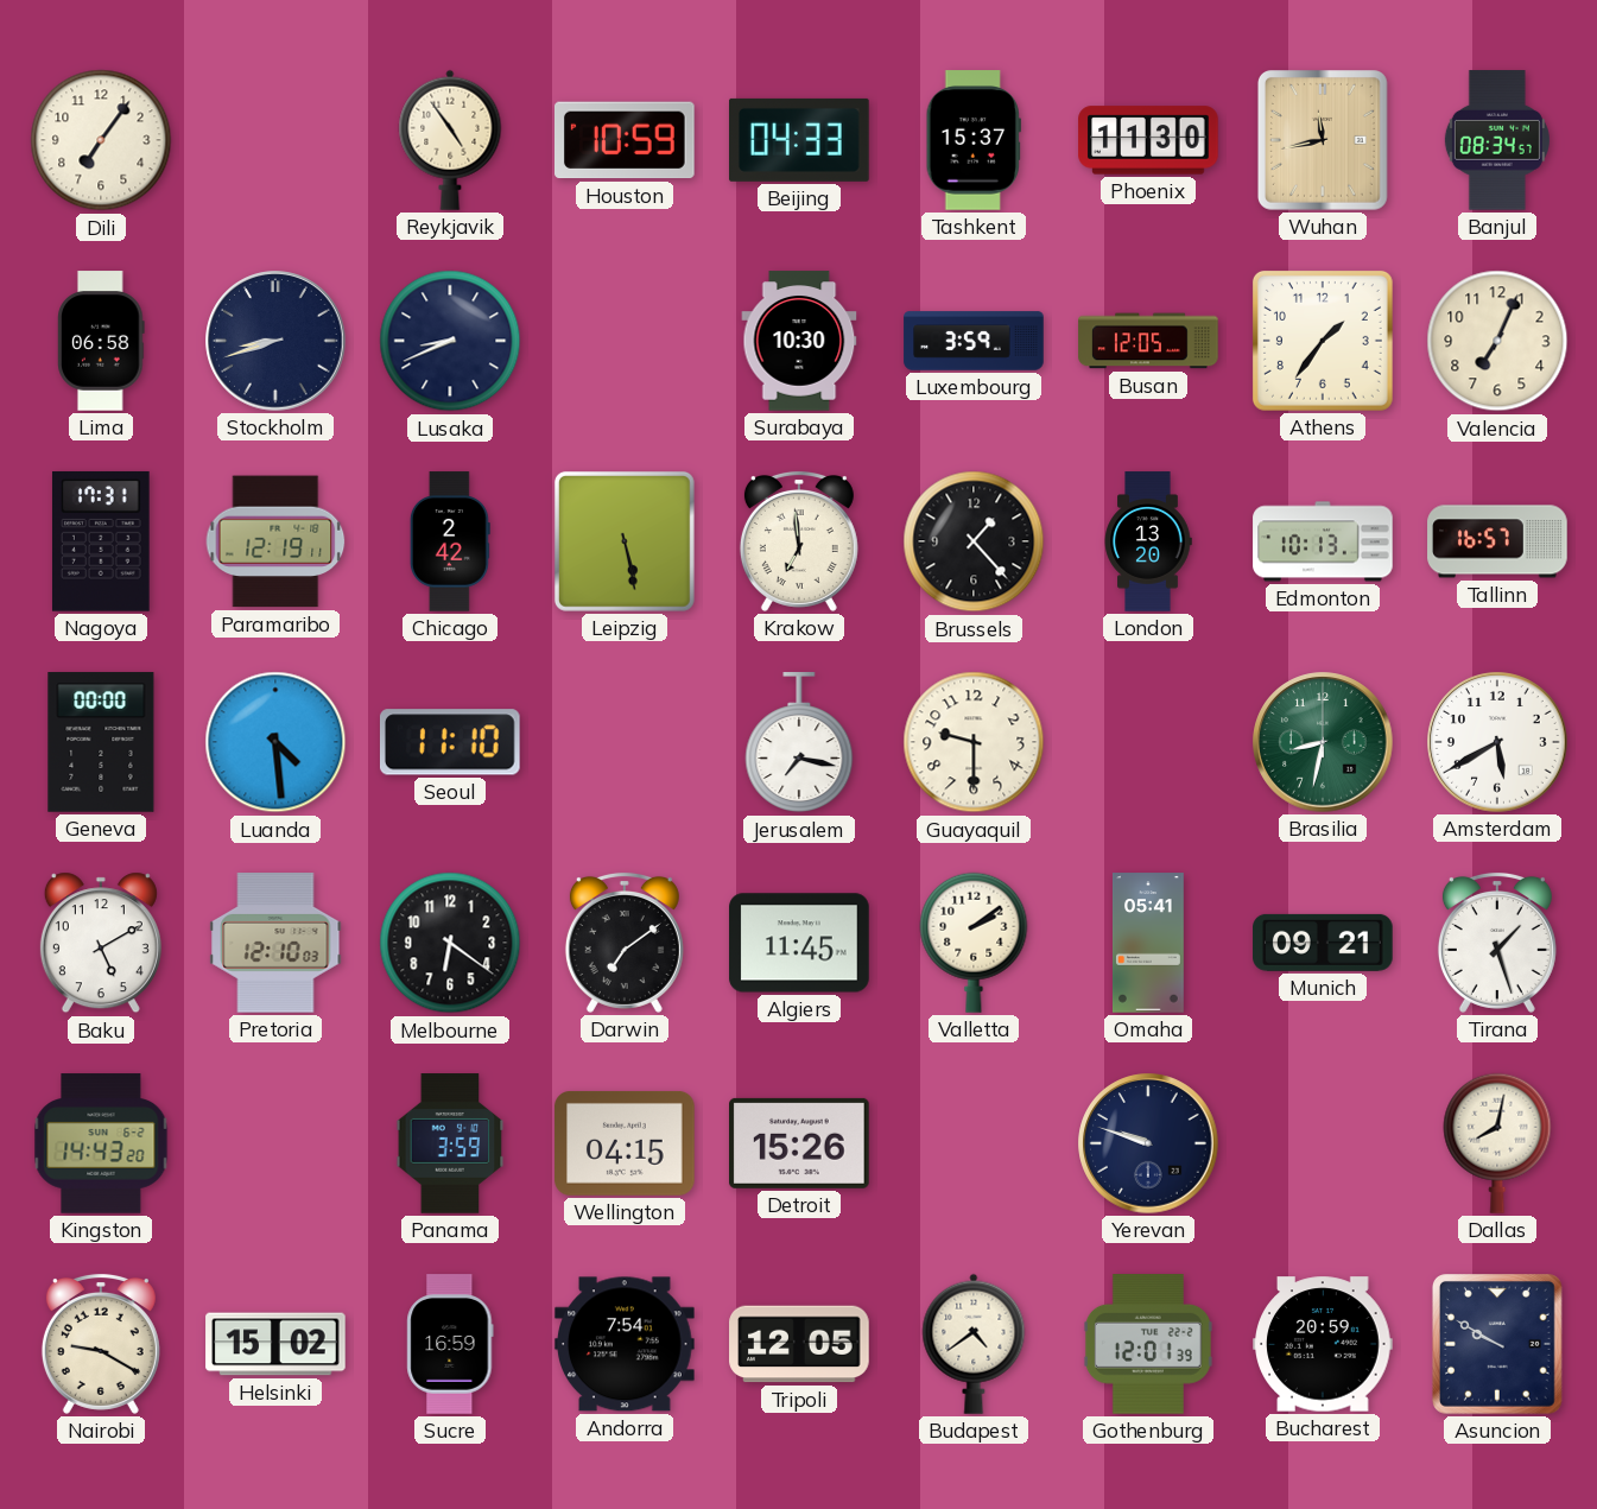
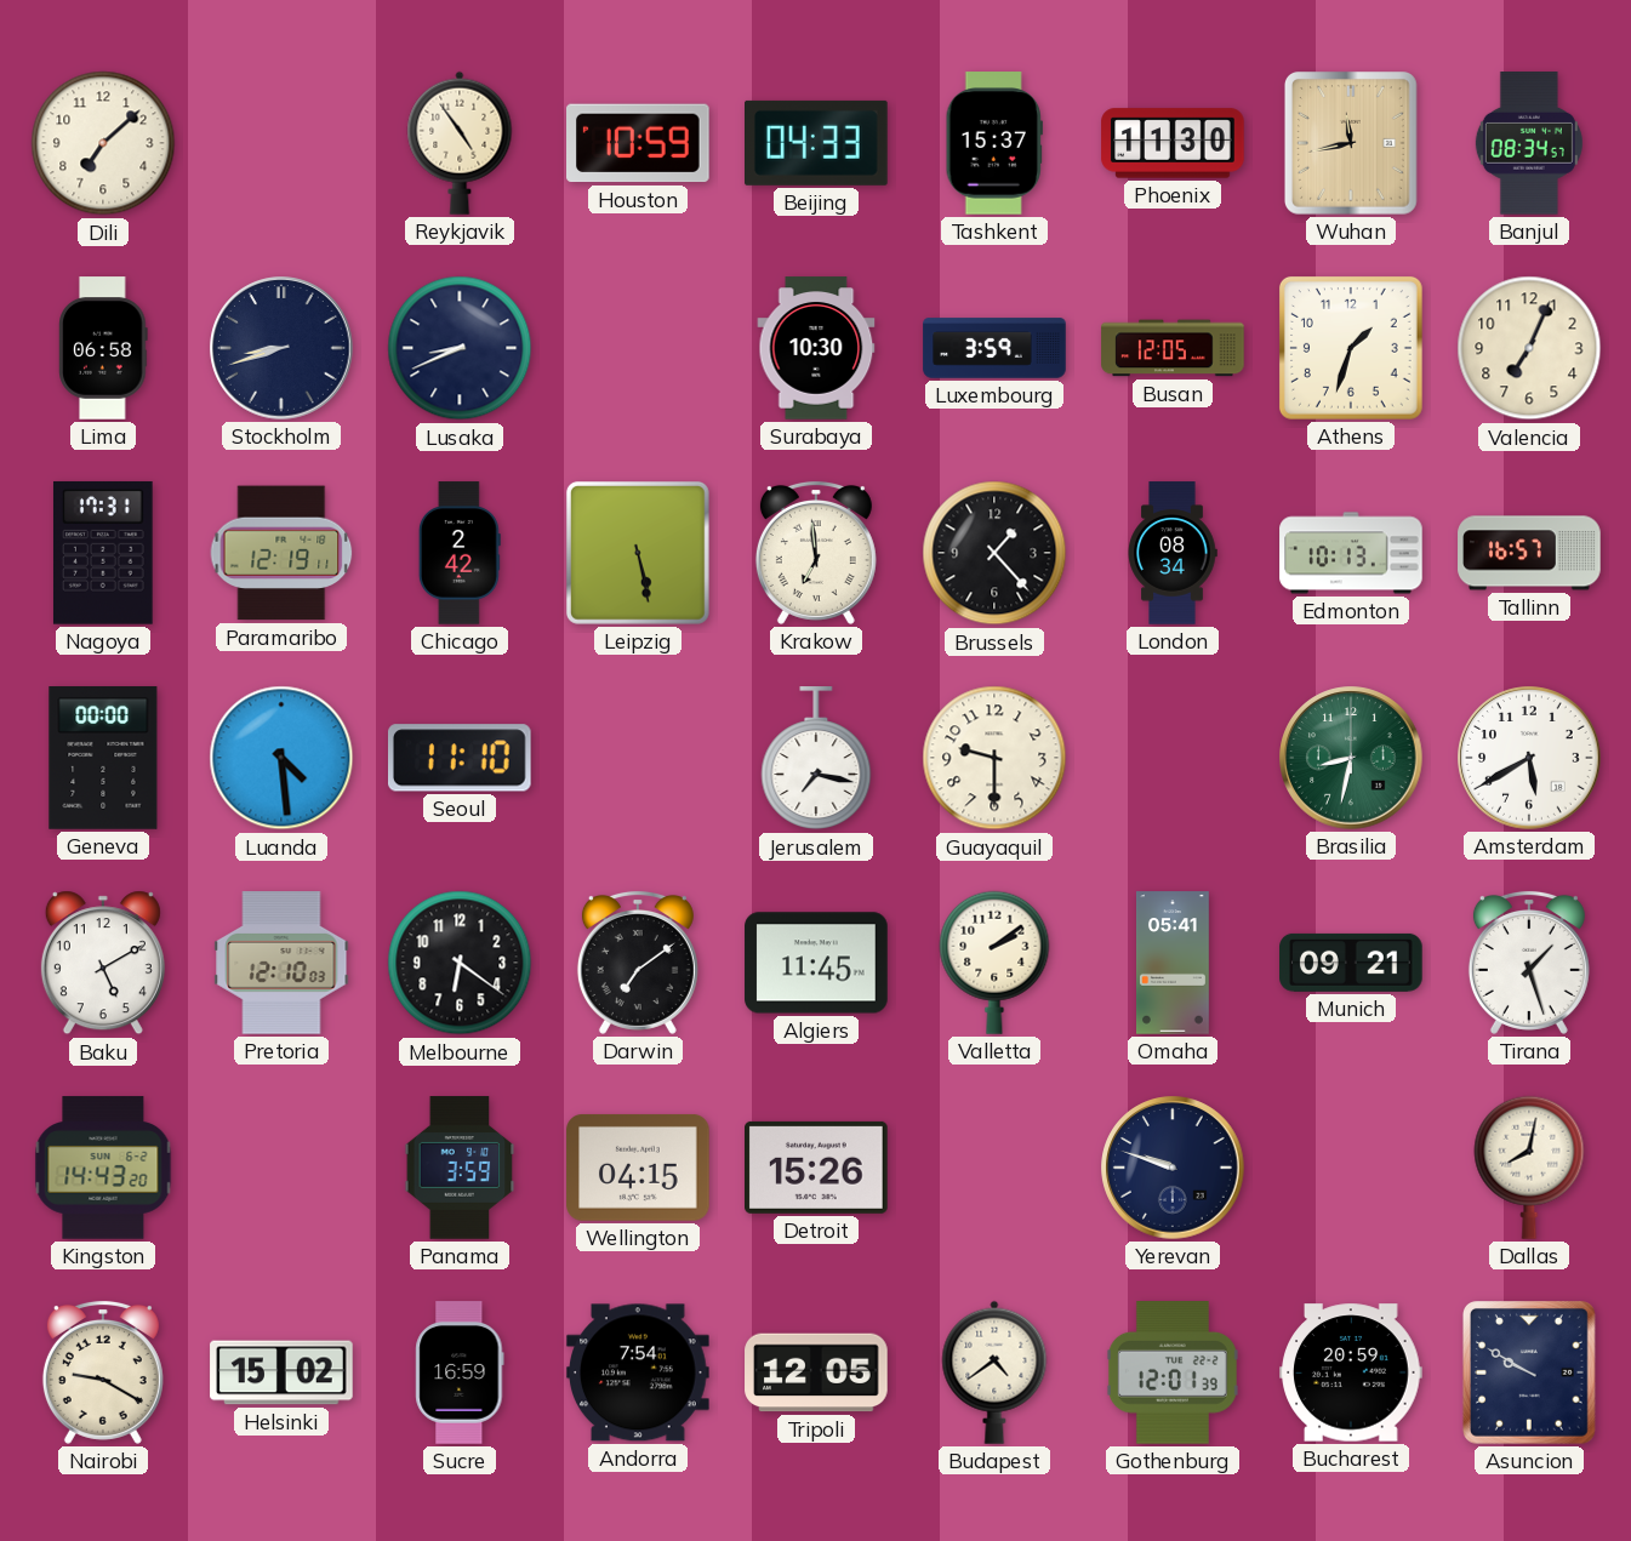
Dili: 7:06 -> 7:08
Athens: 1:36 -> 1:33
London: 13:20 -> 08:34
